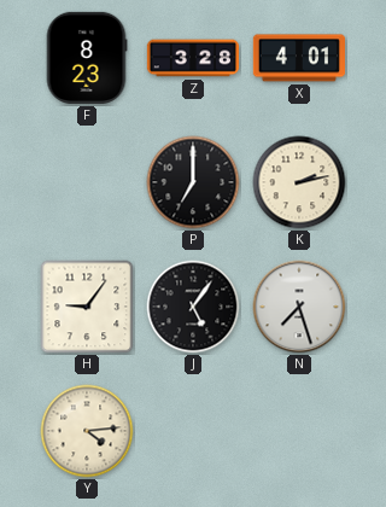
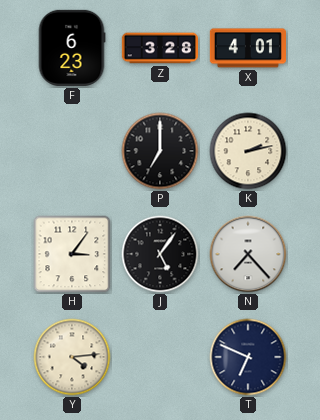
F: 8:23 -> 6:23
H: 9:06 -> 3:06
N: 7:27 -> 7:23
T: none -> 6:49
